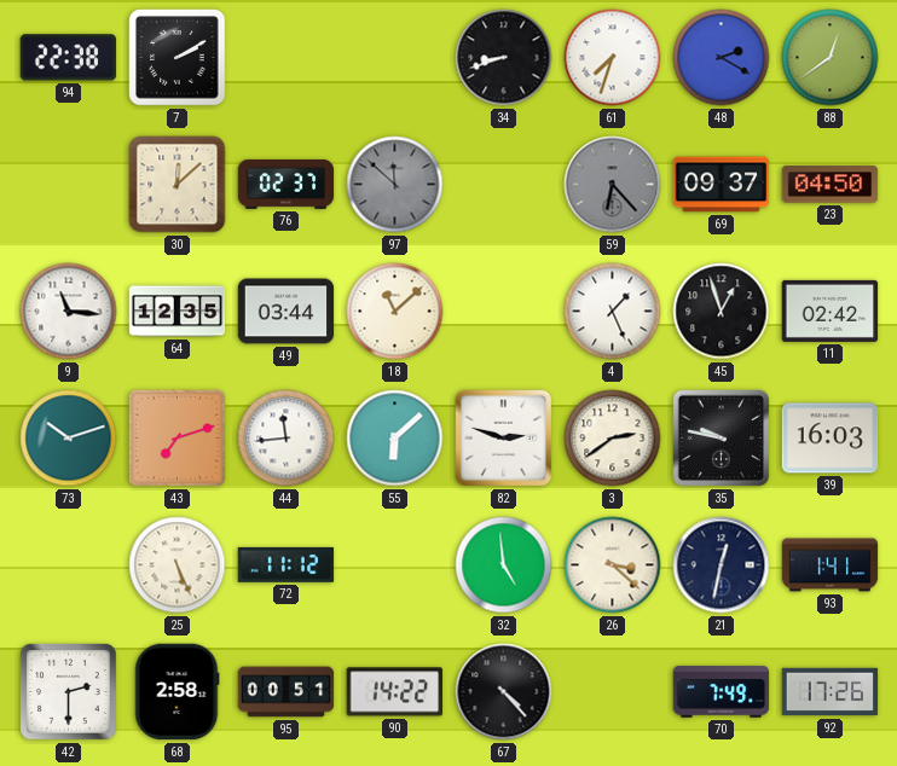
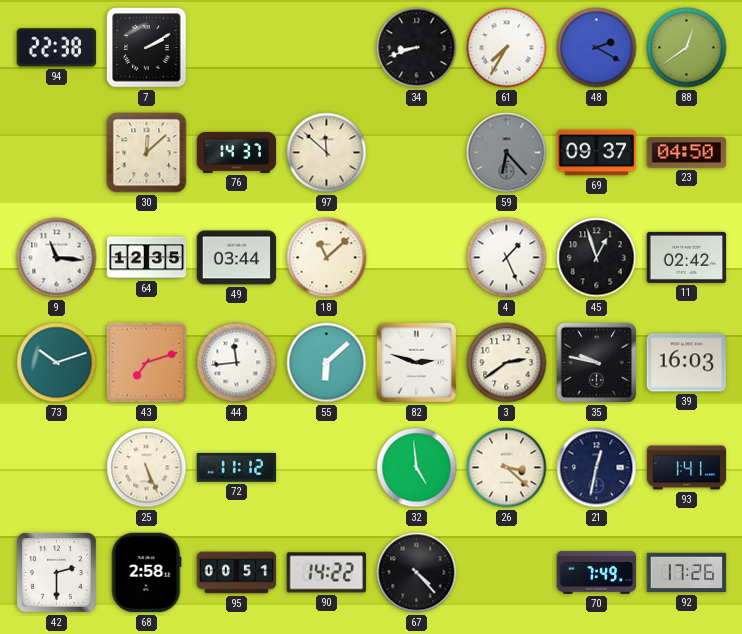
61: 7:33 -> 7:35
76: 02:37 -> 14:37
97 dial: grey -> cream
